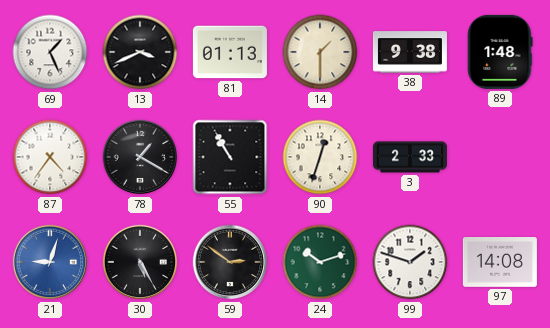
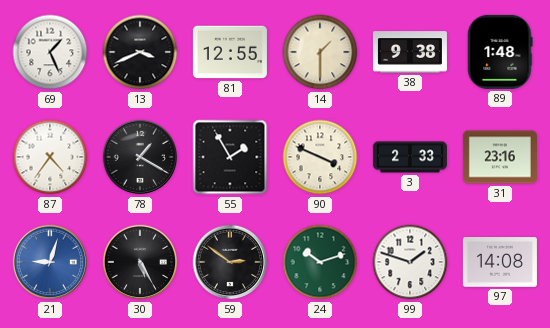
81: 01:13 -> 12:55
55: 10:55 -> 1:55
90: 12:33 -> 3:49
31: none -> 23:16
